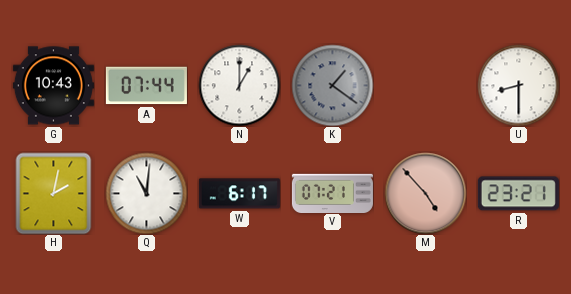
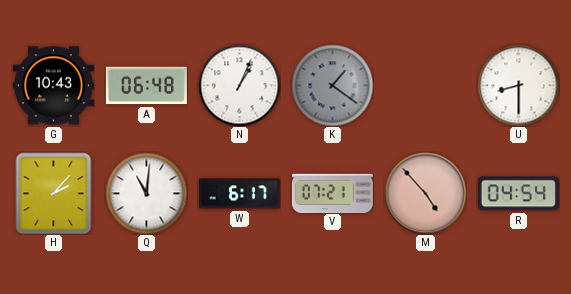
A: 07:44 -> 06:48
N: 1:00 -> 1:04
H: 2:02 -> 2:07
R: 23:21 -> 04:54
